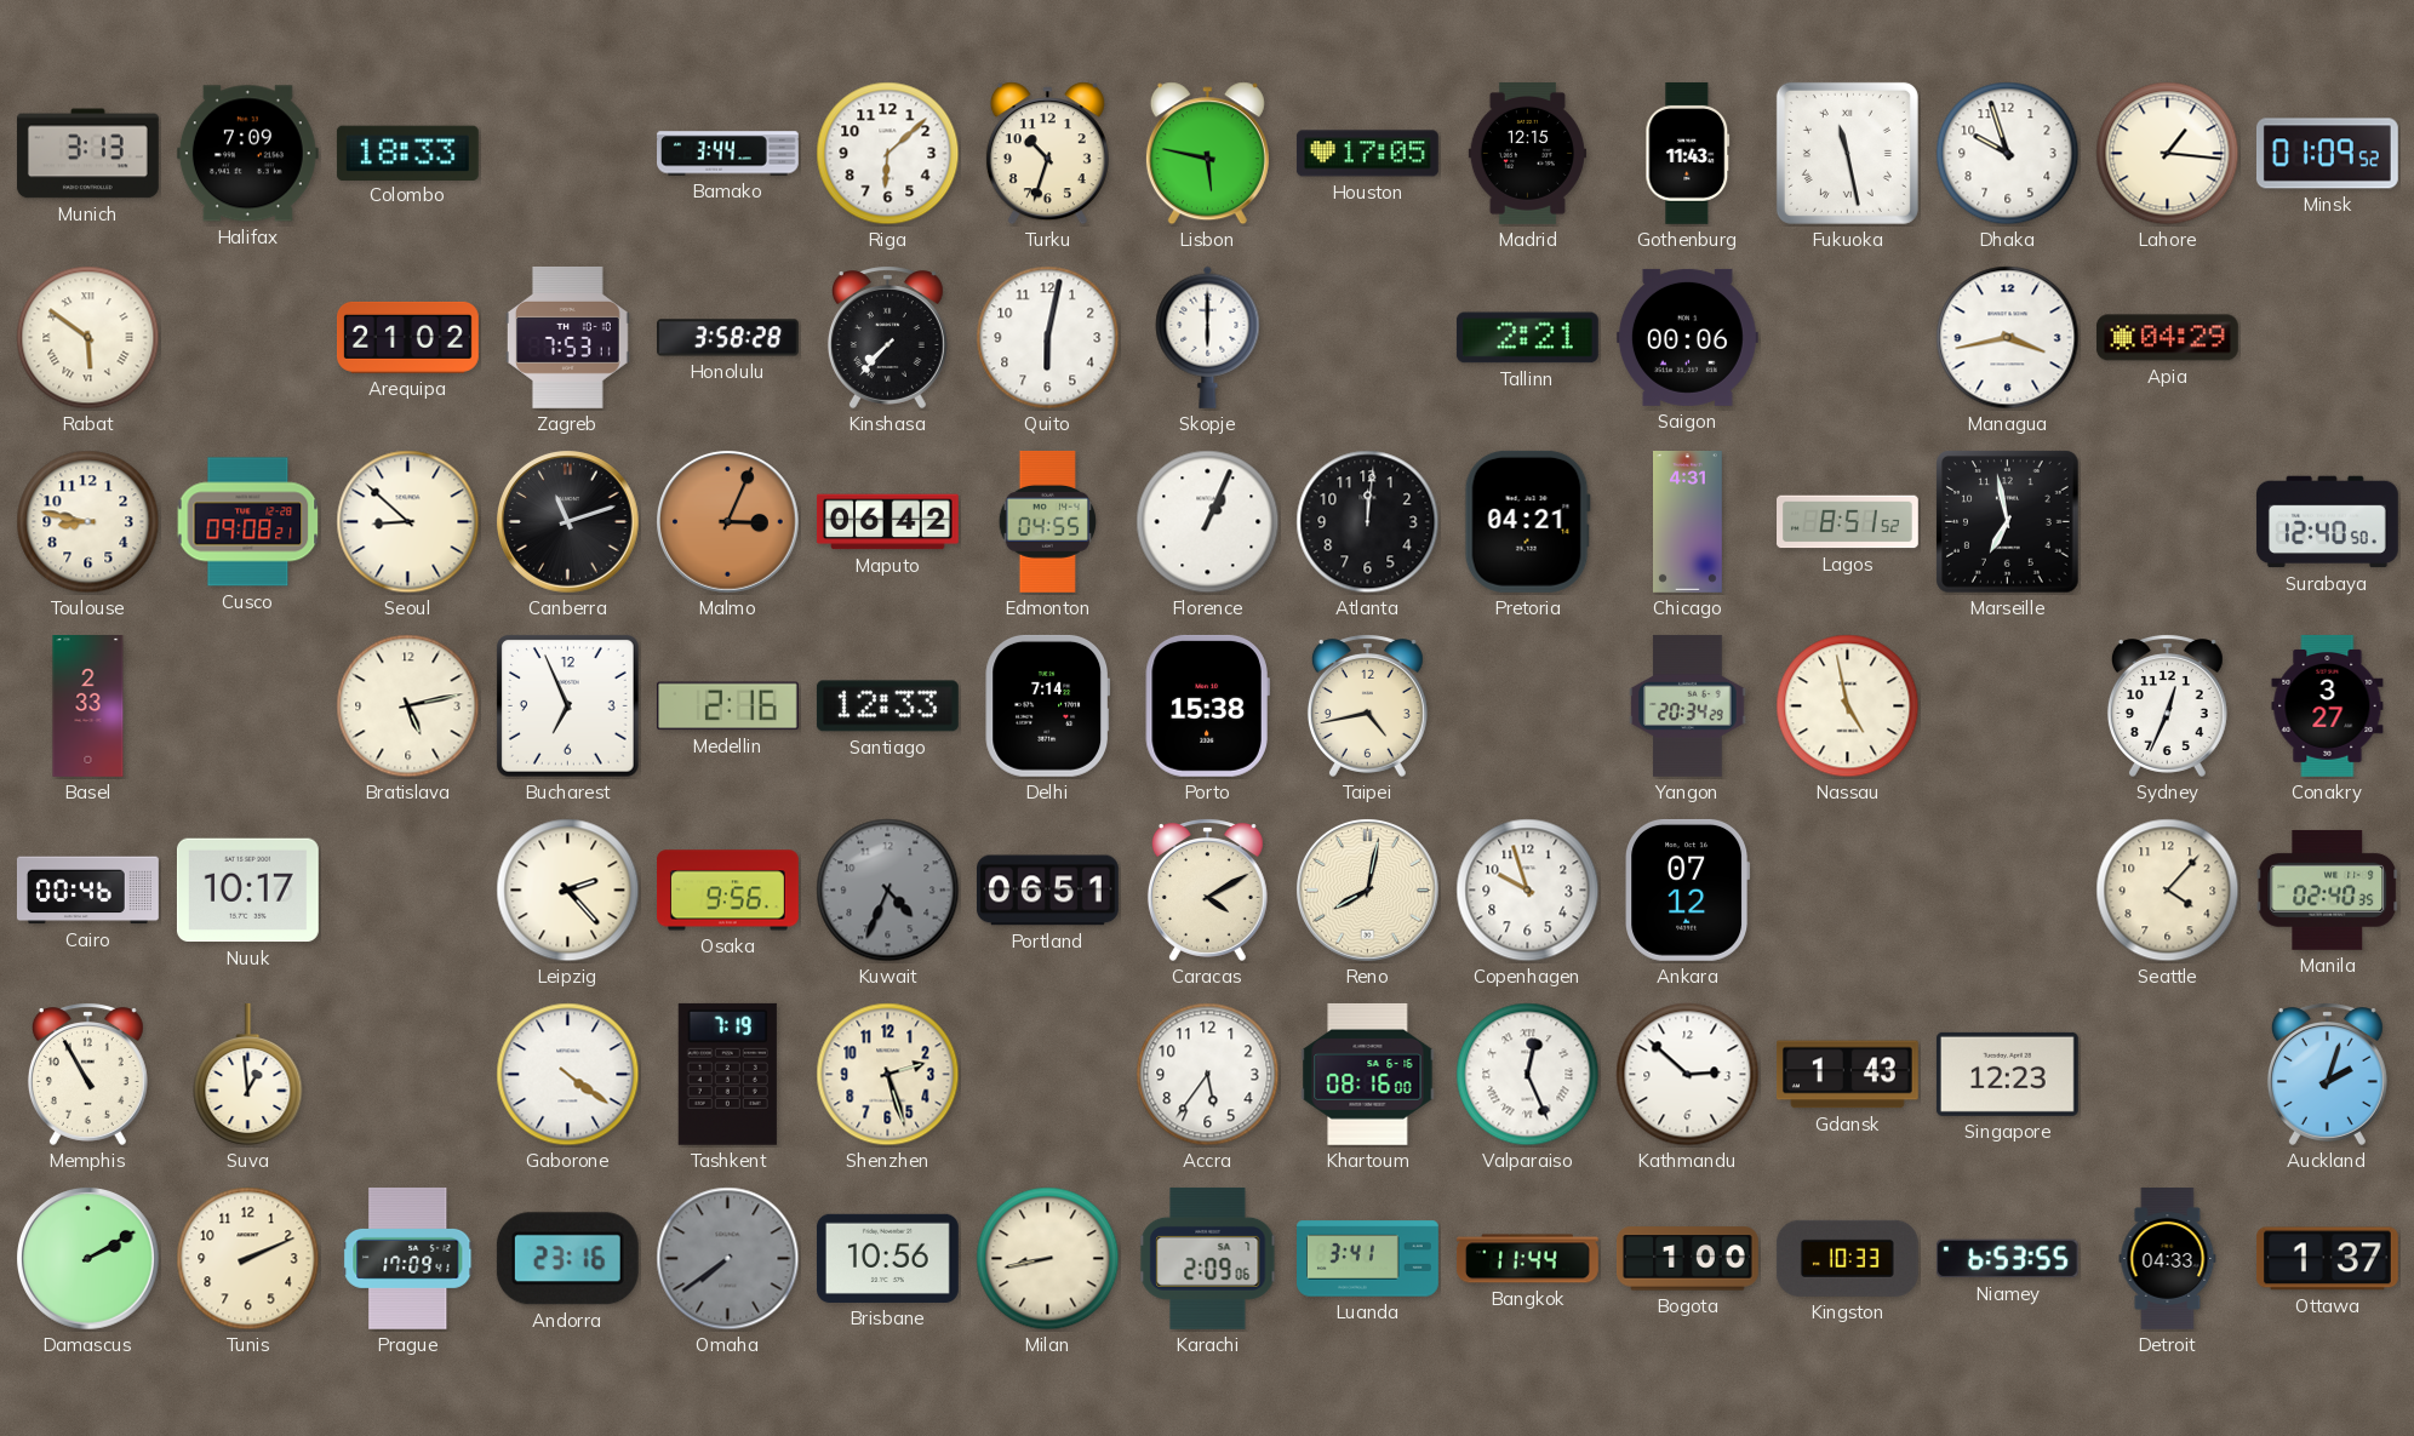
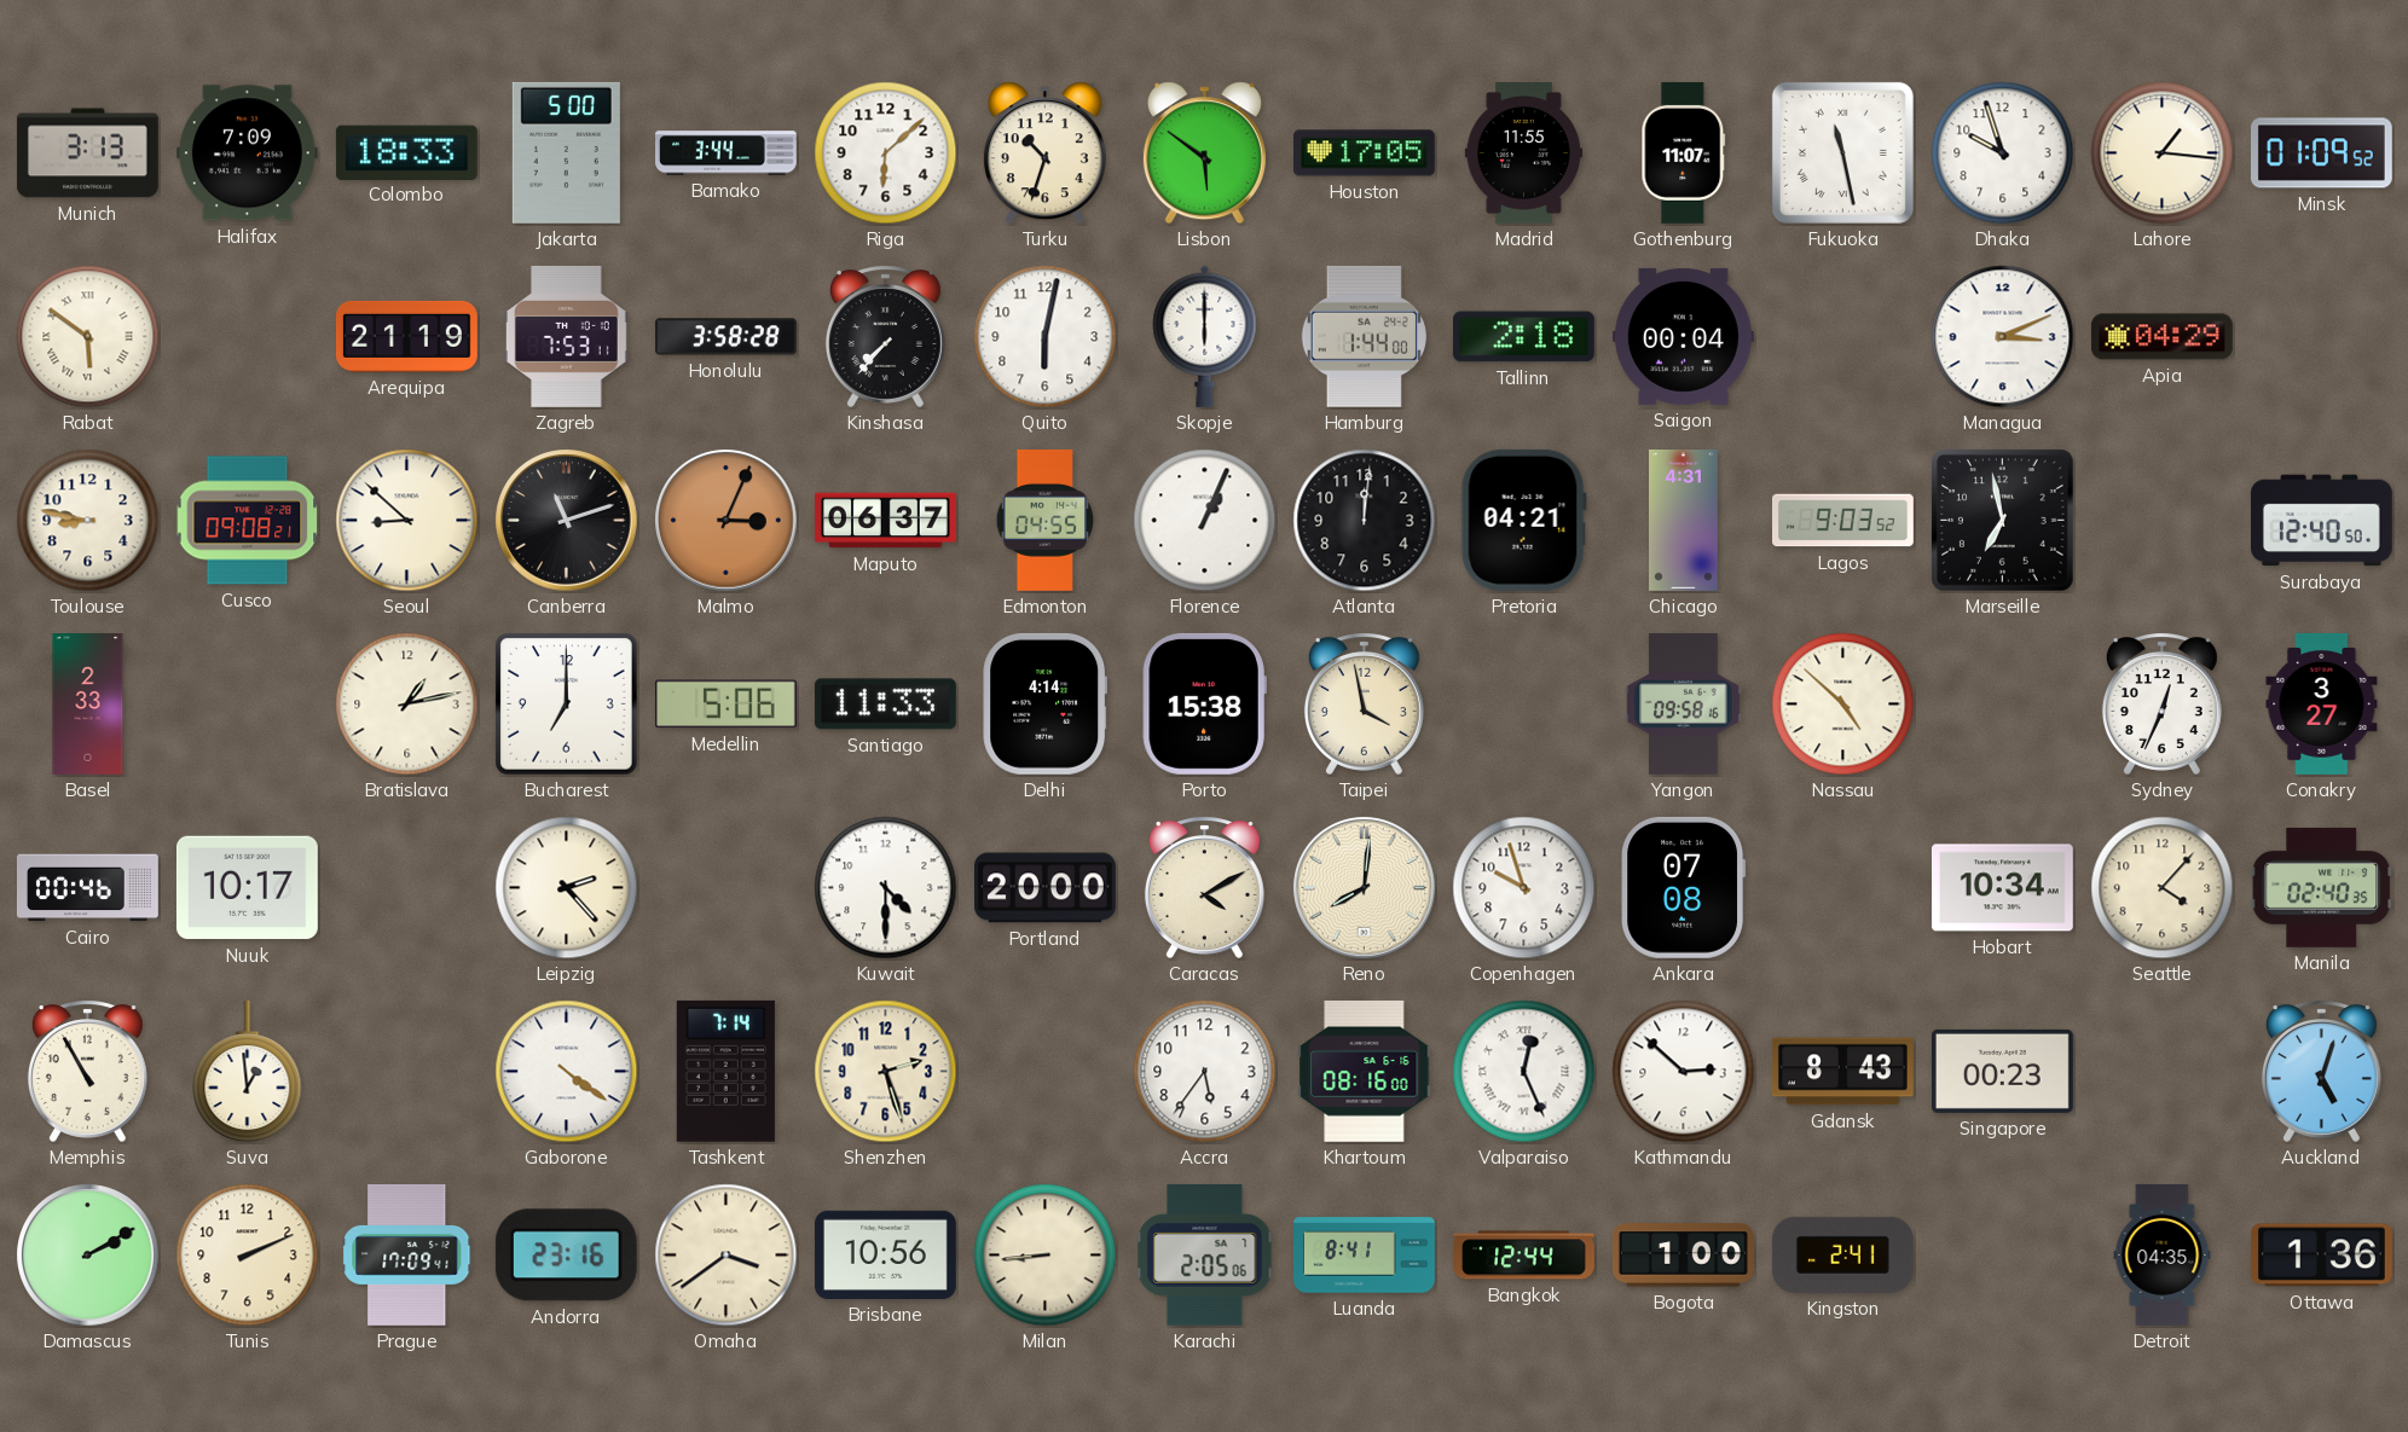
Jakarta: none -> 5:00
Lisbon: 5:47 -> 5:51
Madrid: 12:15 -> 11:55
Gothenburg: 11:43 -> 11:07
Arequipa: 21:02 -> 21:19
Hamburg: none -> 1:44
Tallinn: 2:21 -> 2:18
Saigon: 00:06 -> 00:04
Managua: 3:43 -> 3:11
Maputo: 06:42 -> 06:37
Lagos: 8:51 -> 9:03
Bratislava: 5:13 -> 1:13
Bucharest: 6:56 -> 7:00
Medellin: 2:16 -> 5:06
Santiago: 12:33 -> 11:33
Delhi: 7:14 -> 4:14
Taipei: 4:43 -> 3:58
Yangon: 20:34 -> 09:58
Nassau: 4:58 -> 4:52
Osaka: 9:56 -> none
Kuwait: 4:34 -> 4:30
Kuwait dial: grey -> white
Portland: 06:51 -> 20:00
Reno: 8:02 -> 8:01
Ankara: 07:12 -> 07:08
Hobart: none -> 10:34
Tashkent: 7:19 -> 7:14
Gdansk: 1:43 -> 8:43
Singapore: 12:23 -> 00:23
Auckland: 2:03 -> 5:03
Omaha: 7:39 -> 3:39
Omaha dial: grey -> cream
Milan: 8:43 -> 8:44
Karachi: 2:09 -> 2:05
Luanda: 3:41 -> 8:41
Bangkok: 11:44 -> 12:44
Kingston: 10:33 -> 2:41
Niamey: 6:53 -> none
Detroit: 04:33 -> 04:35
Ottawa: 1:37 -> 1:36
